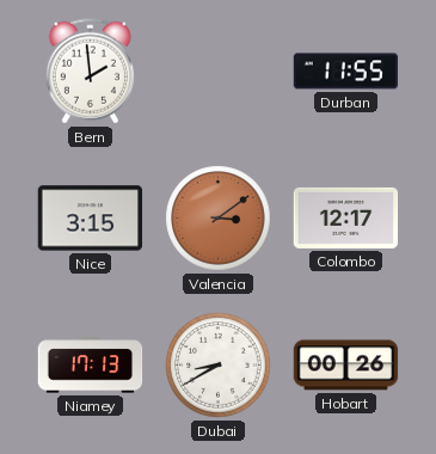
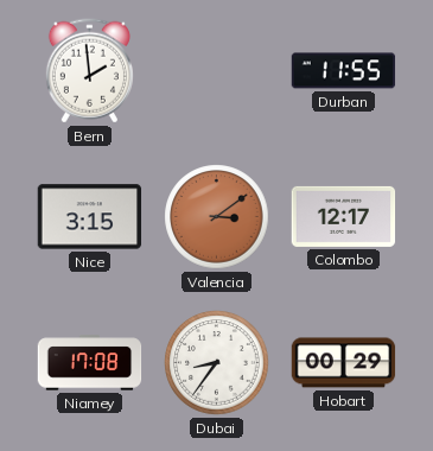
Niamey: 17:13 -> 17:08
Dubai: 8:40 -> 8:36
Hobart: 00:26 -> 00:29
